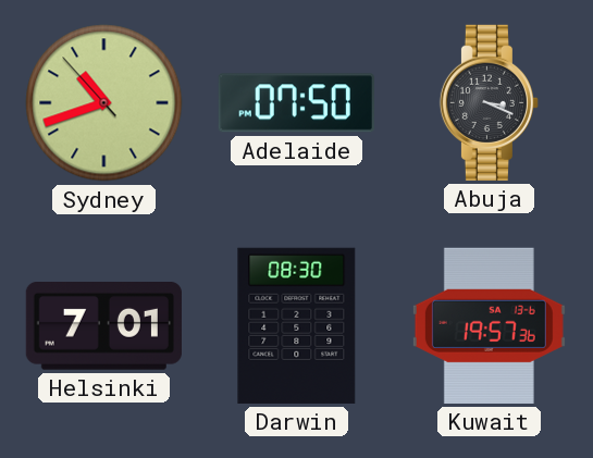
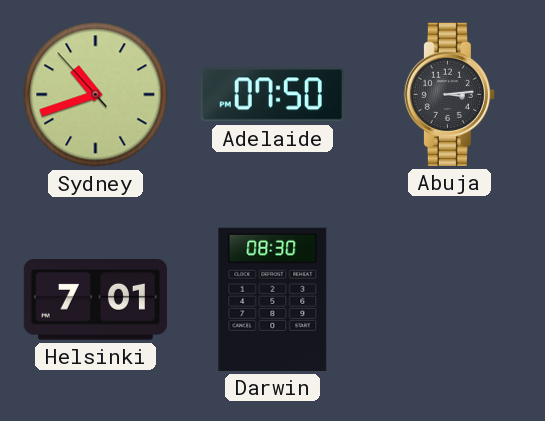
Abuja: 3:19 -> 3:14
Kuwait: 19:57 -> none
